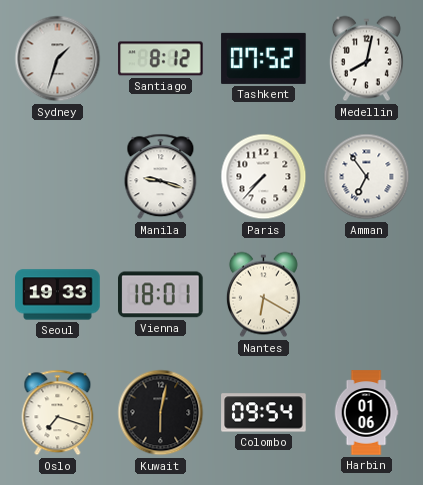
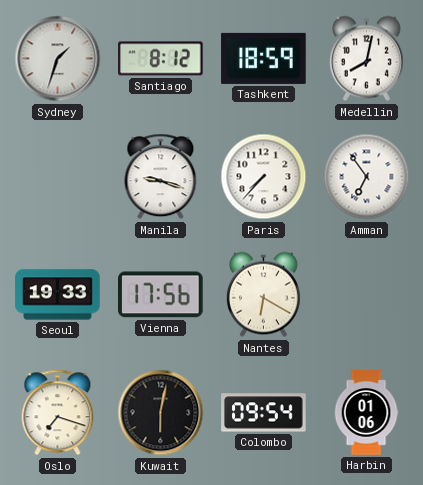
Tashkent: 07:52 -> 18:59
Vienna: 18:01 -> 17:56
